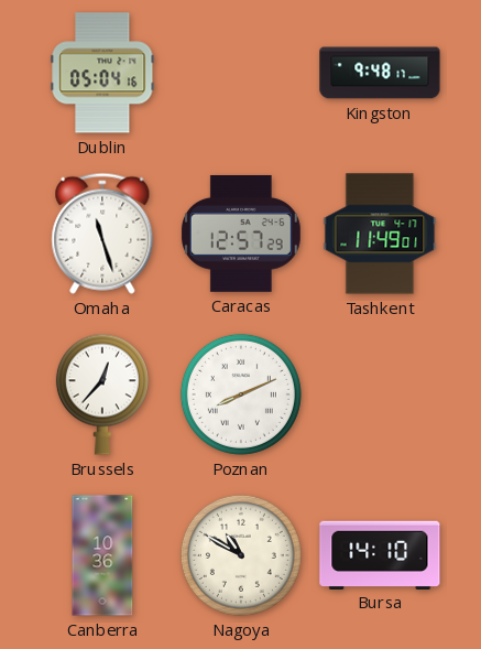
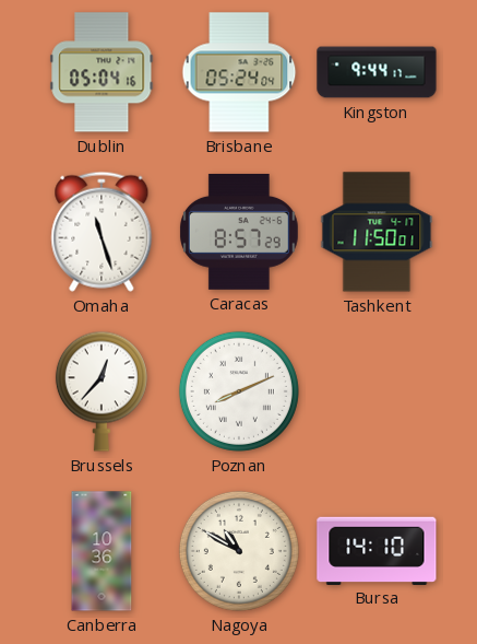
Brisbane: none -> 05:24
Kingston: 9:48 -> 9:44
Caracas: 12:57 -> 8:57
Tashkent: 11:49 -> 11:50
